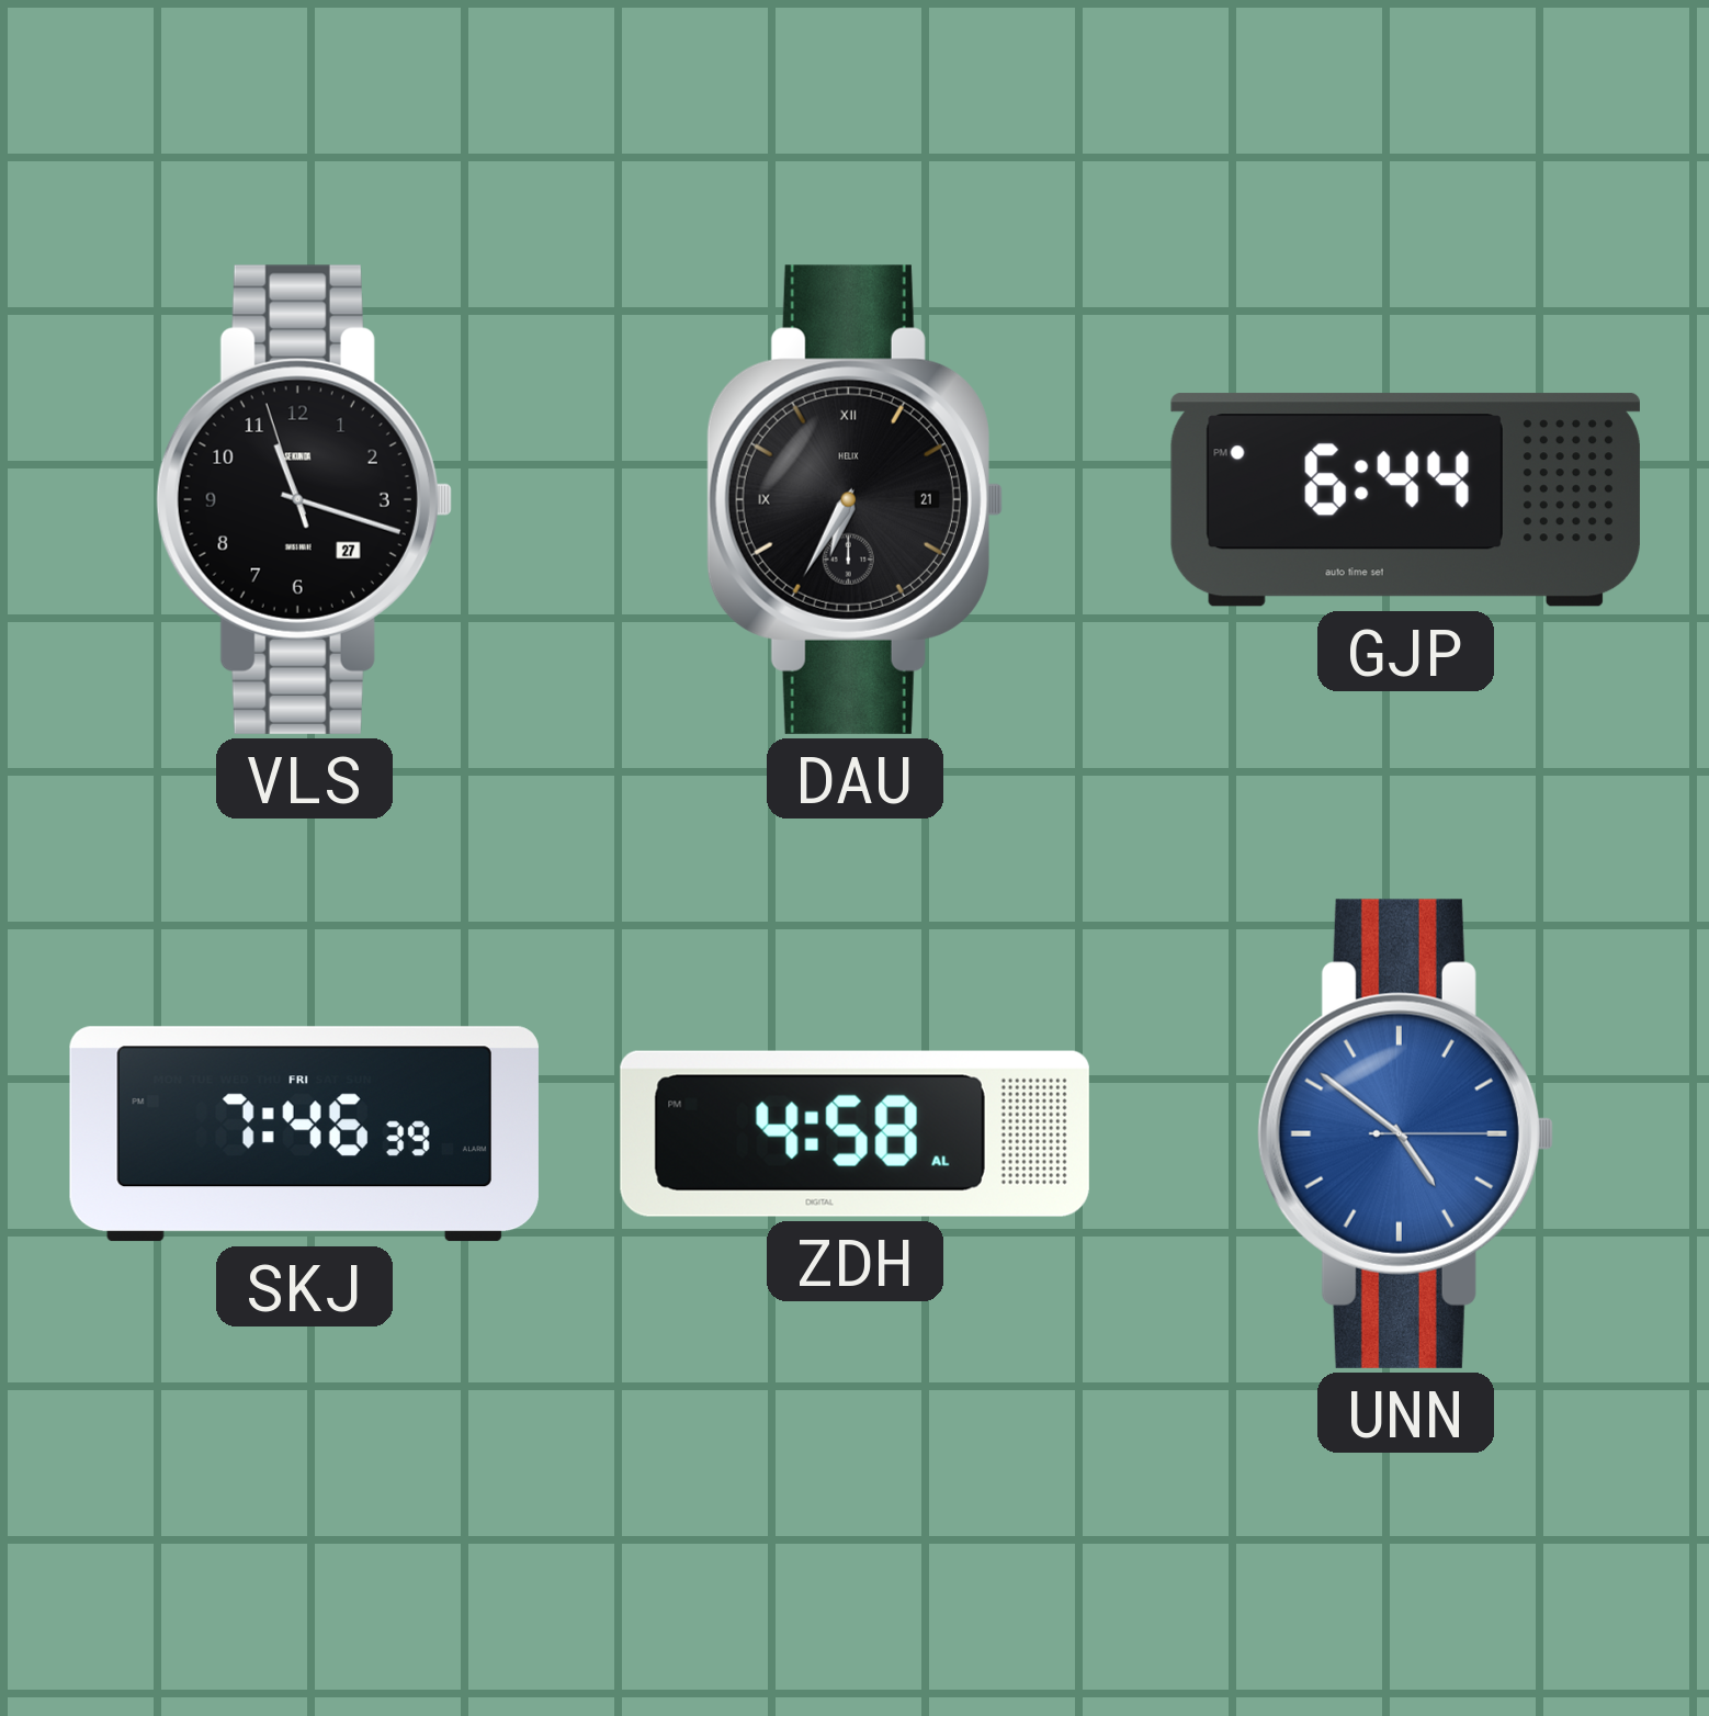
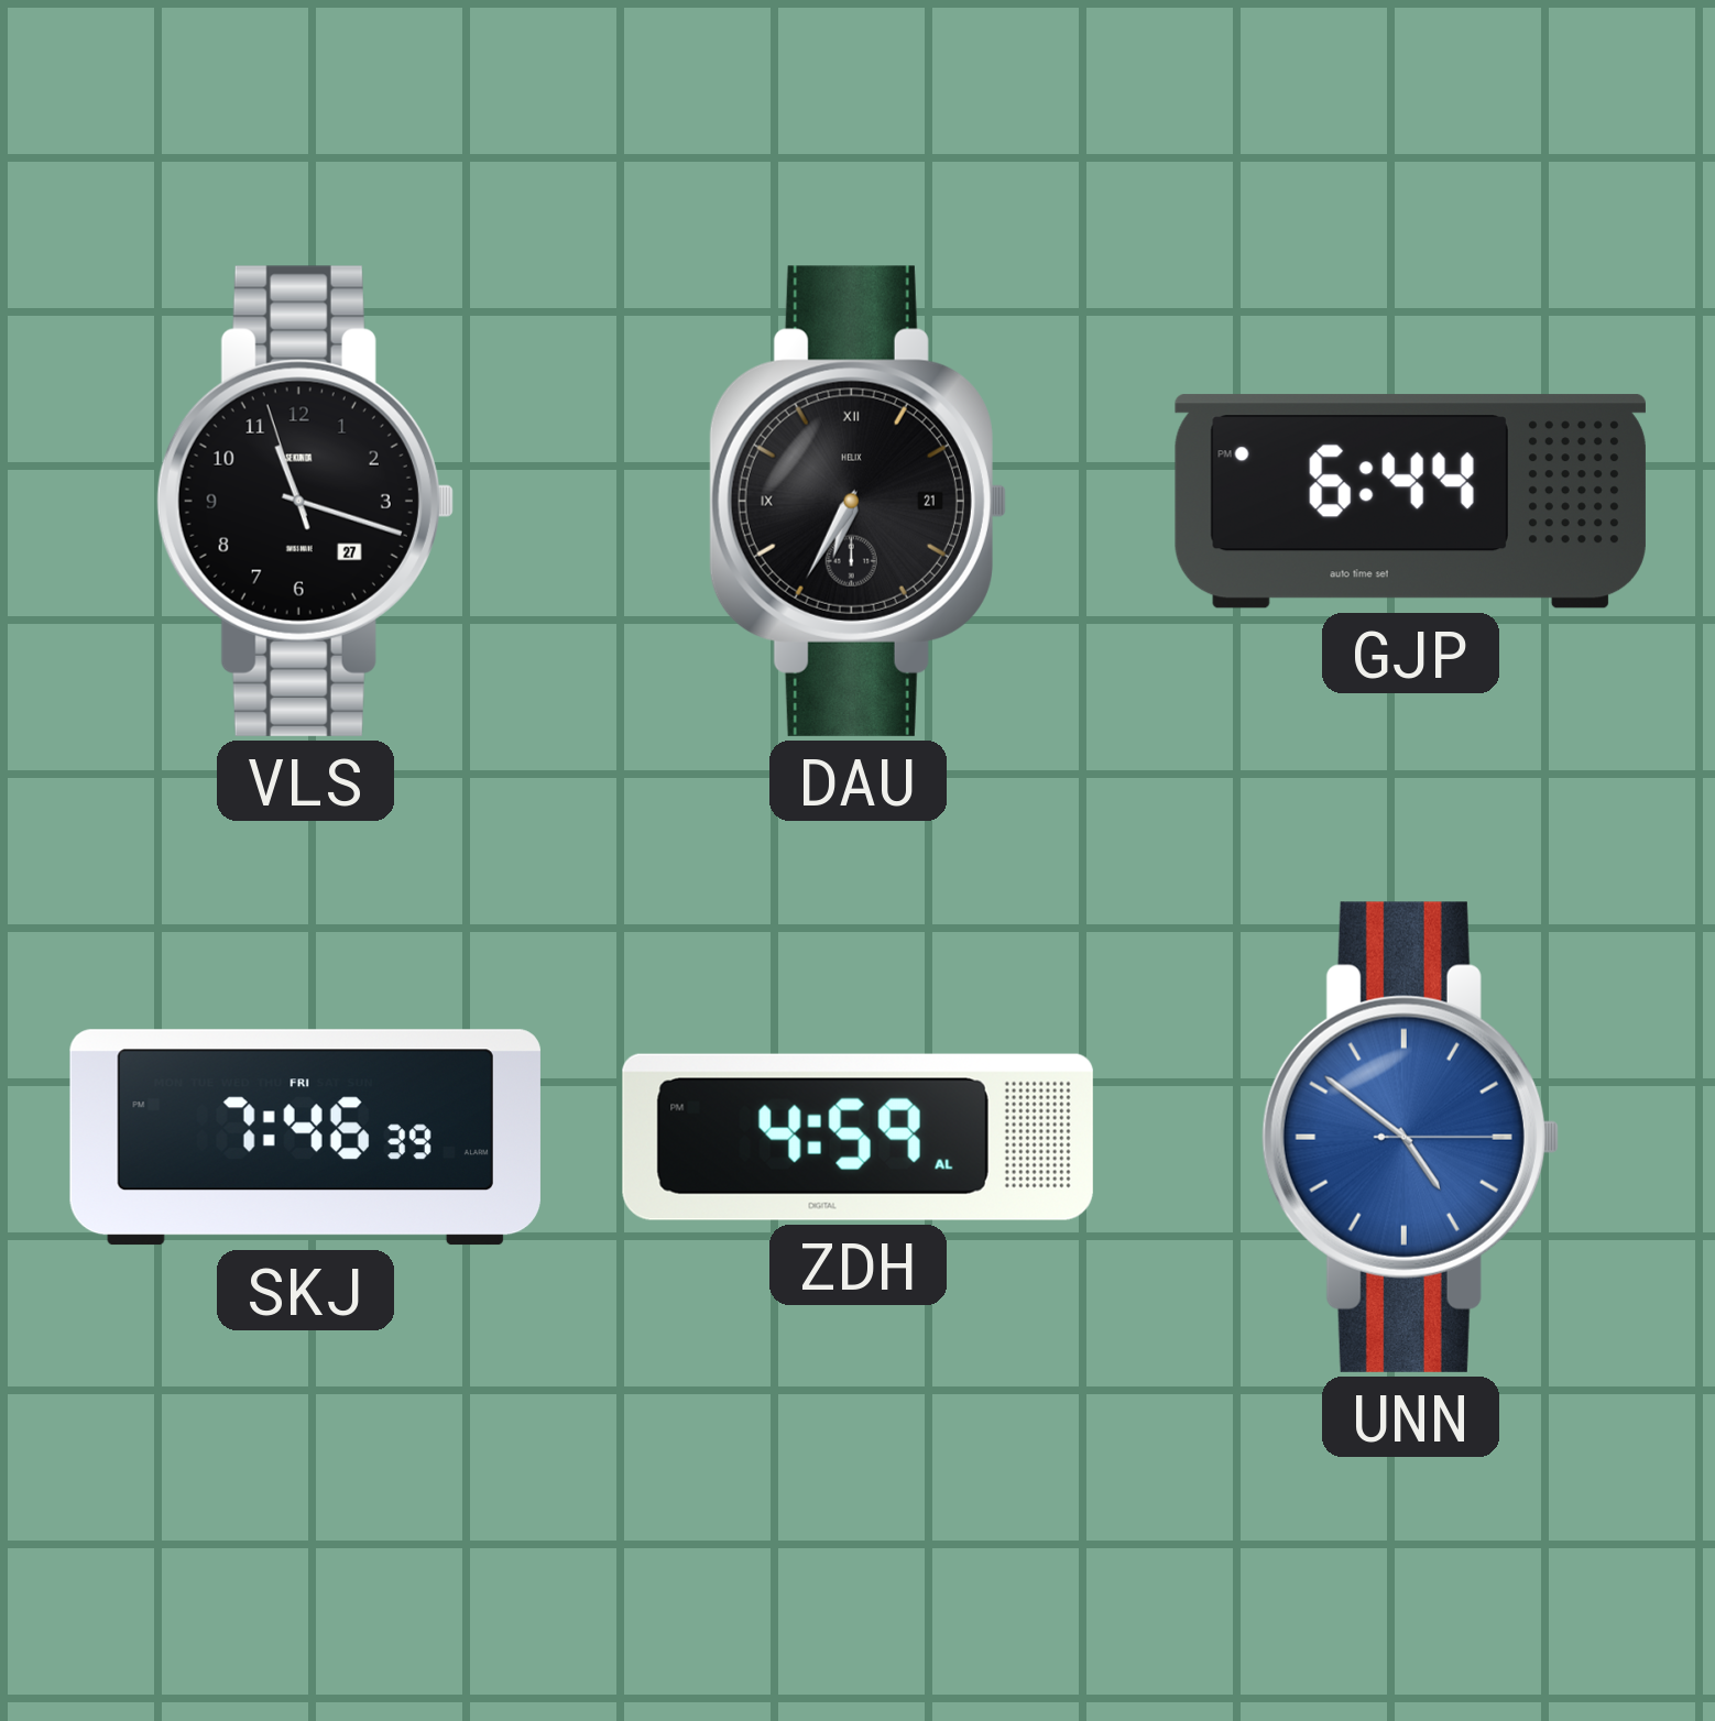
ZDH: 4:58 -> 4:59
